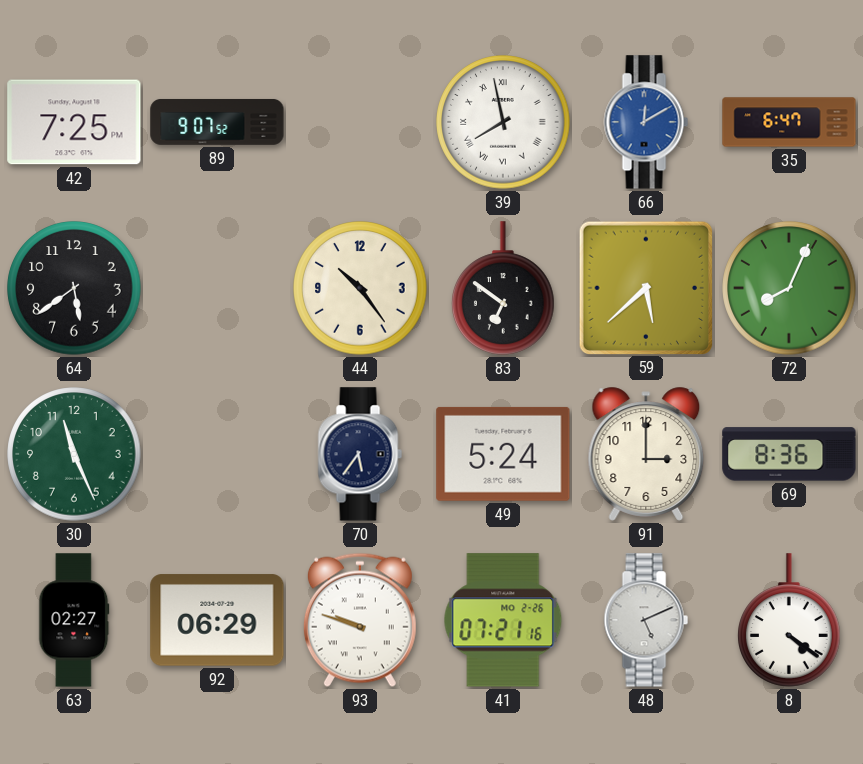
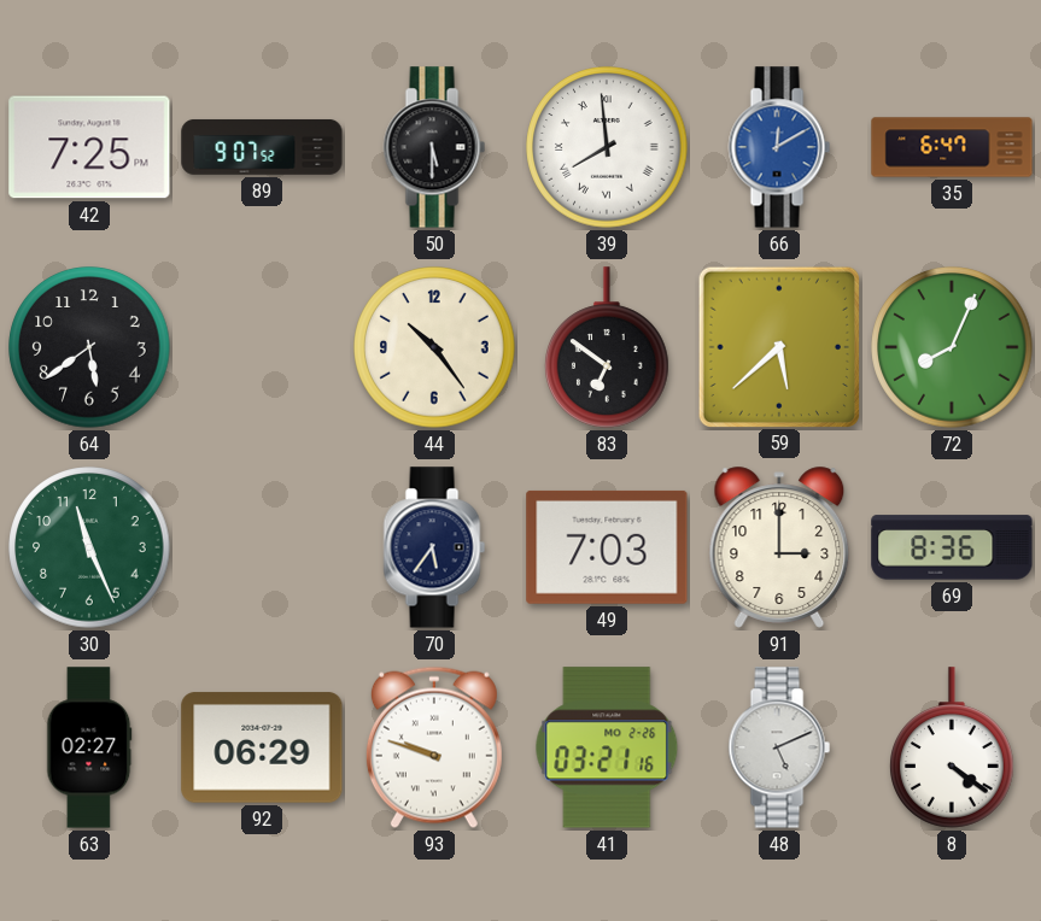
50: none -> 5:30
39: 7:58 -> 7:59
49: 5:24 -> 7:03
41: 07:21 -> 03:21
